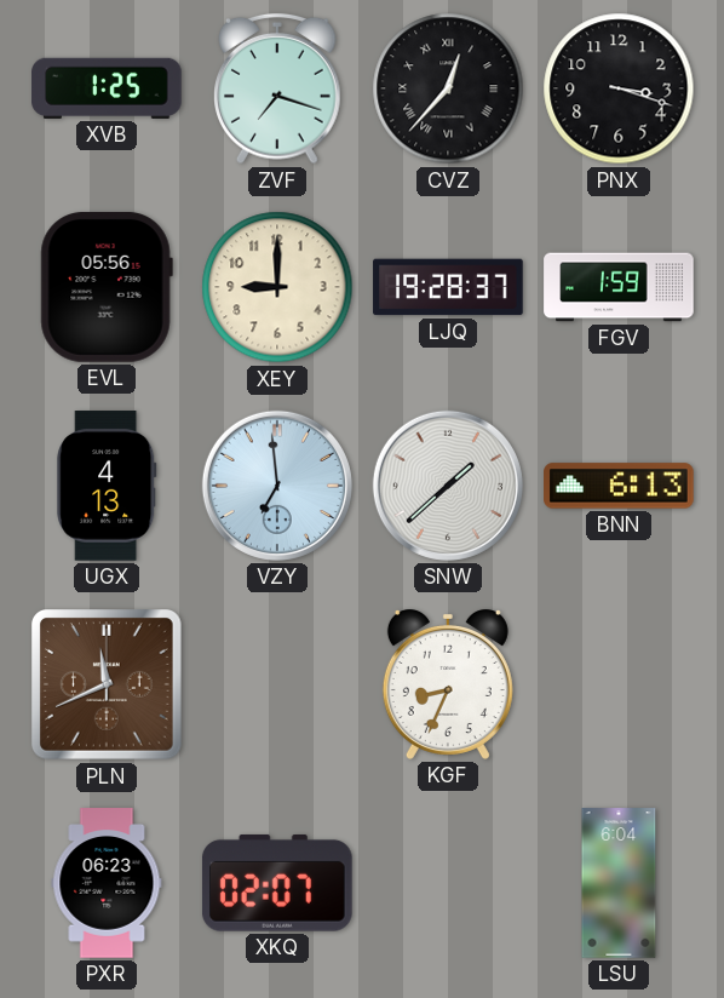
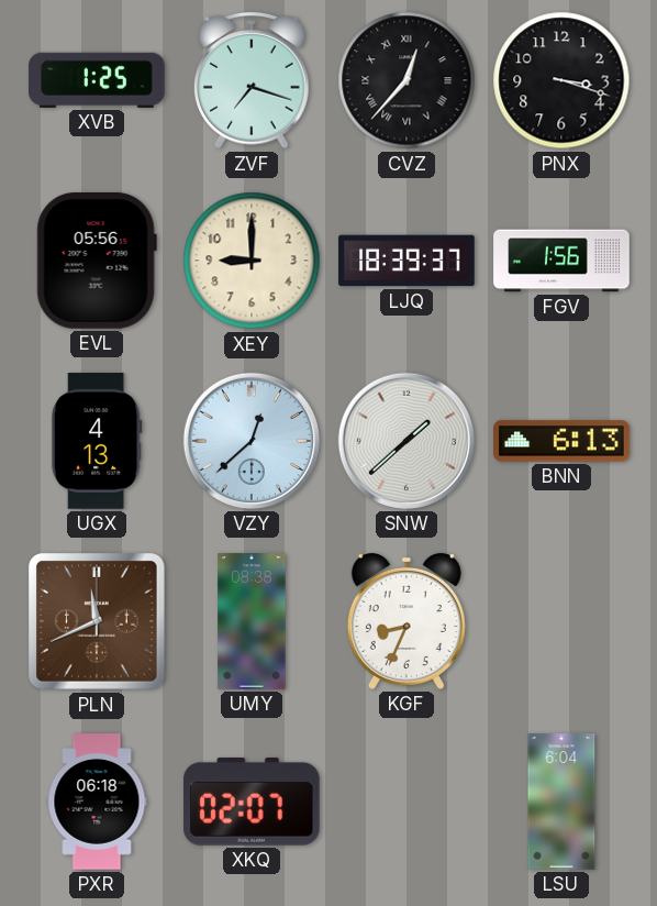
LJQ: 19:28 -> 18:39
FGV: 1:59 -> 1:56
VZY: 6:59 -> 12:38
UMY: none -> 08:38
PXR: 06:23 -> 06:18
